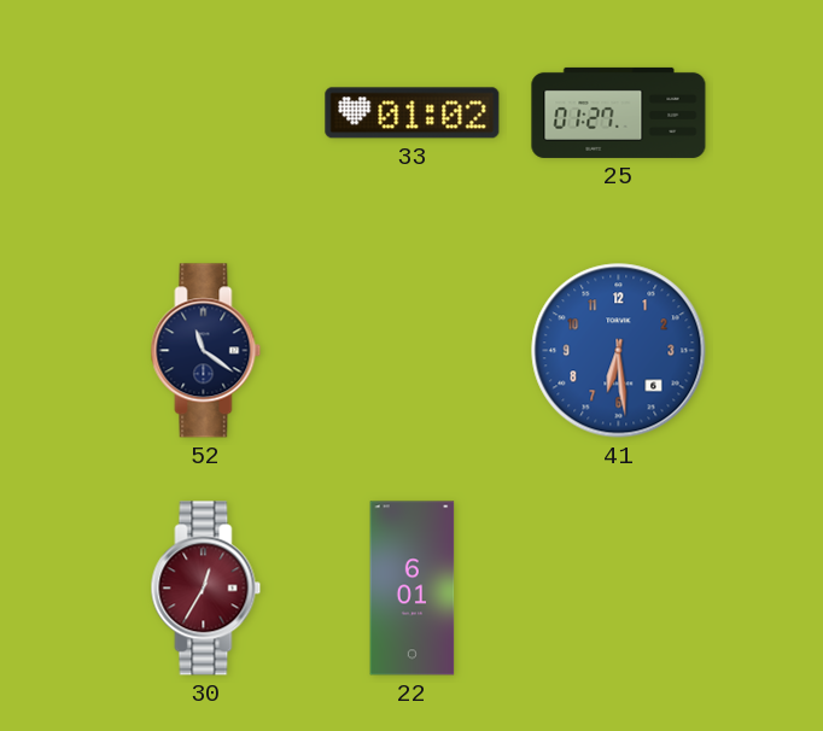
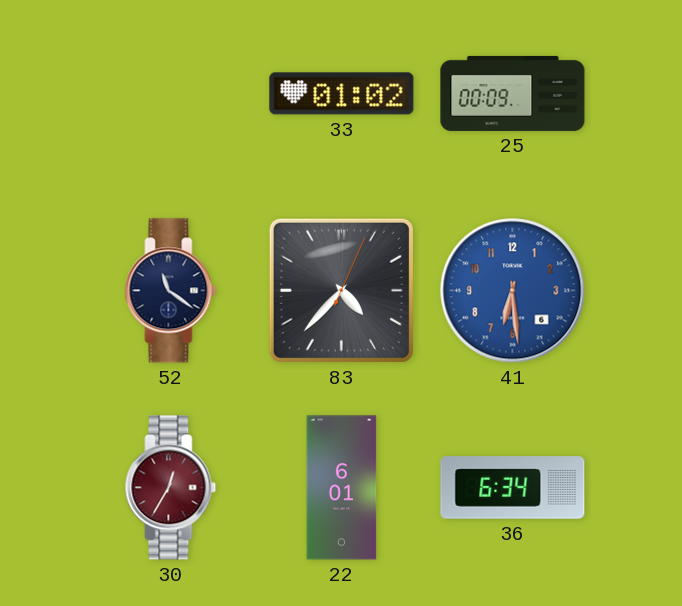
25: 01:27 -> 00:09
83: none -> 4:37
36: none -> 6:34
